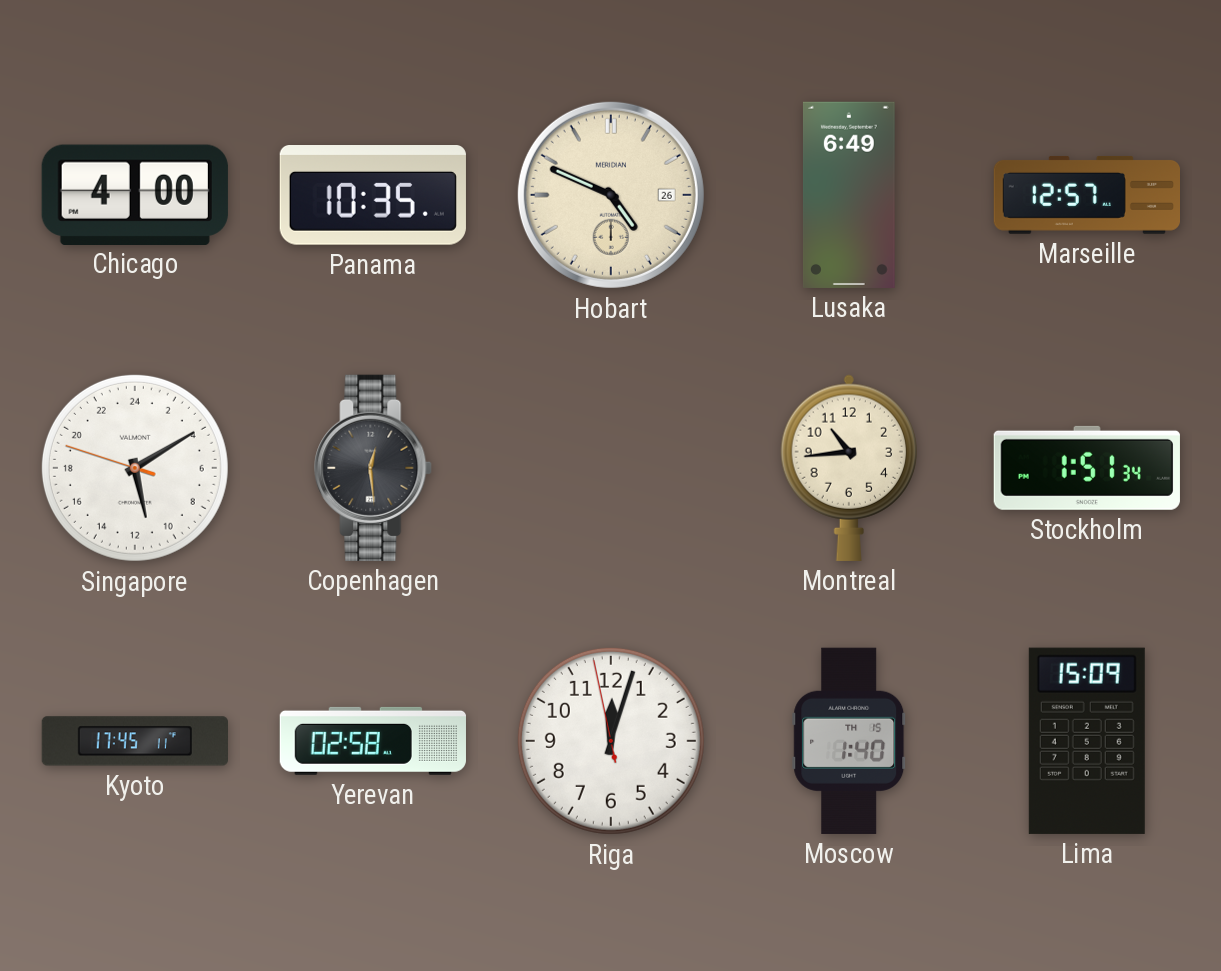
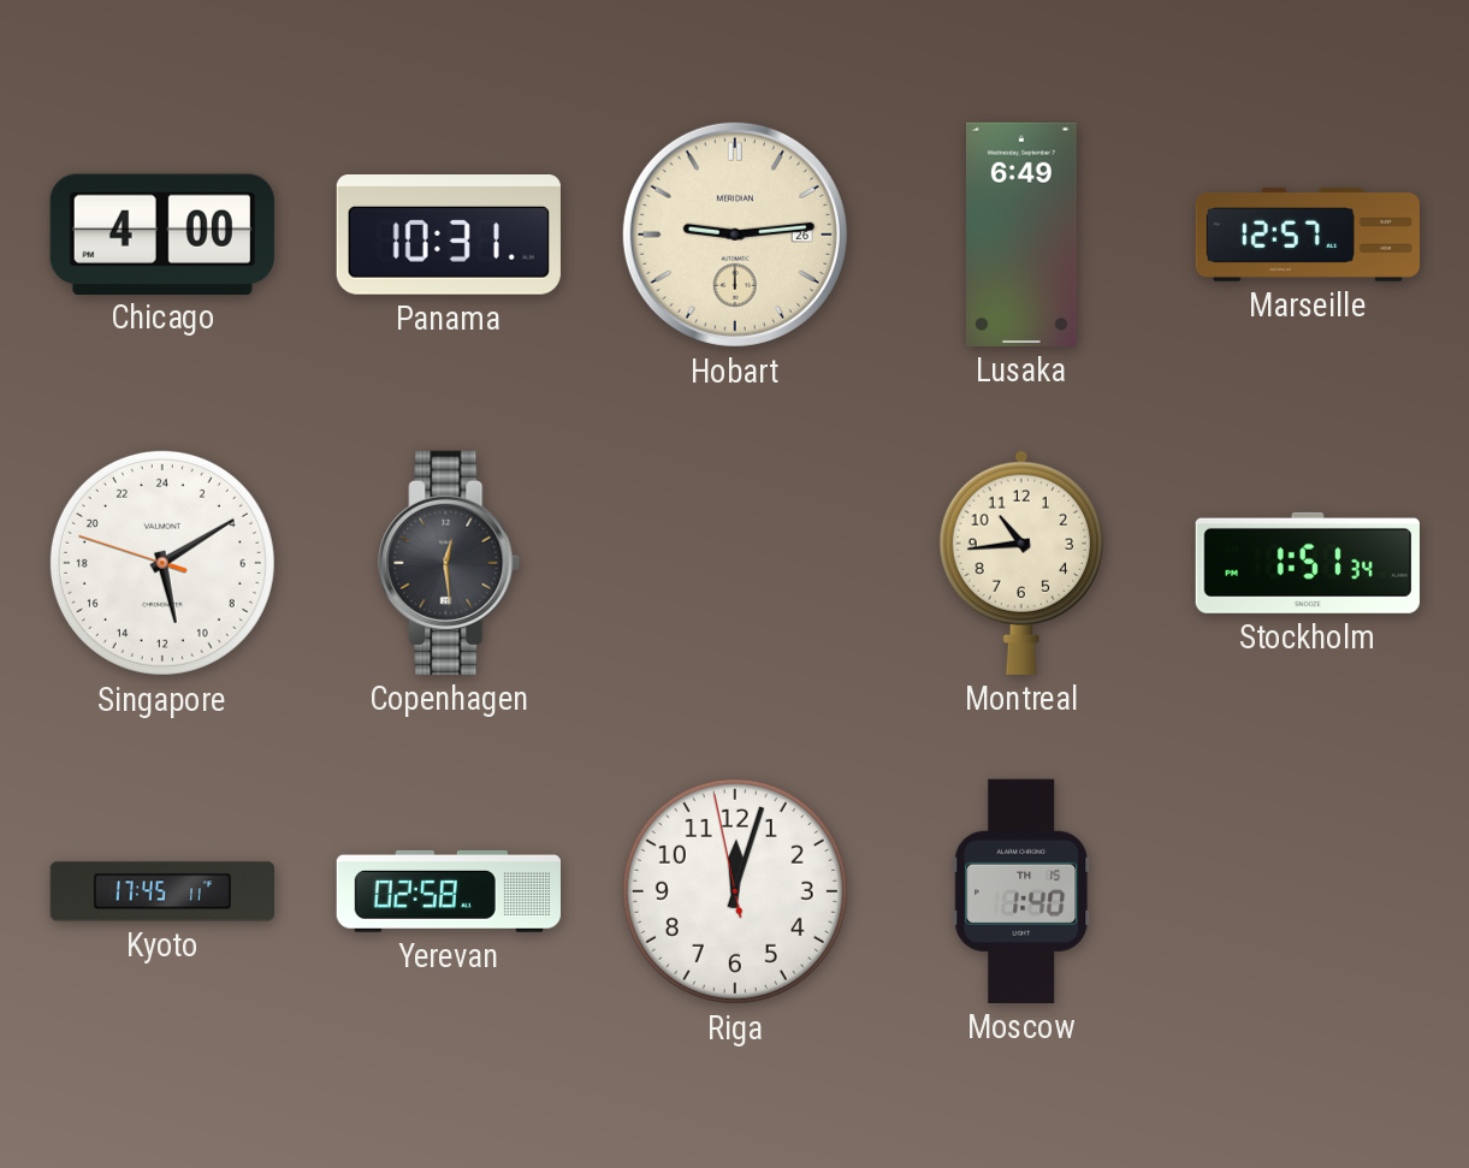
Panama: 10:35 -> 10:31
Hobart: 4:49 -> 9:14
Lima: 15:09 -> none
